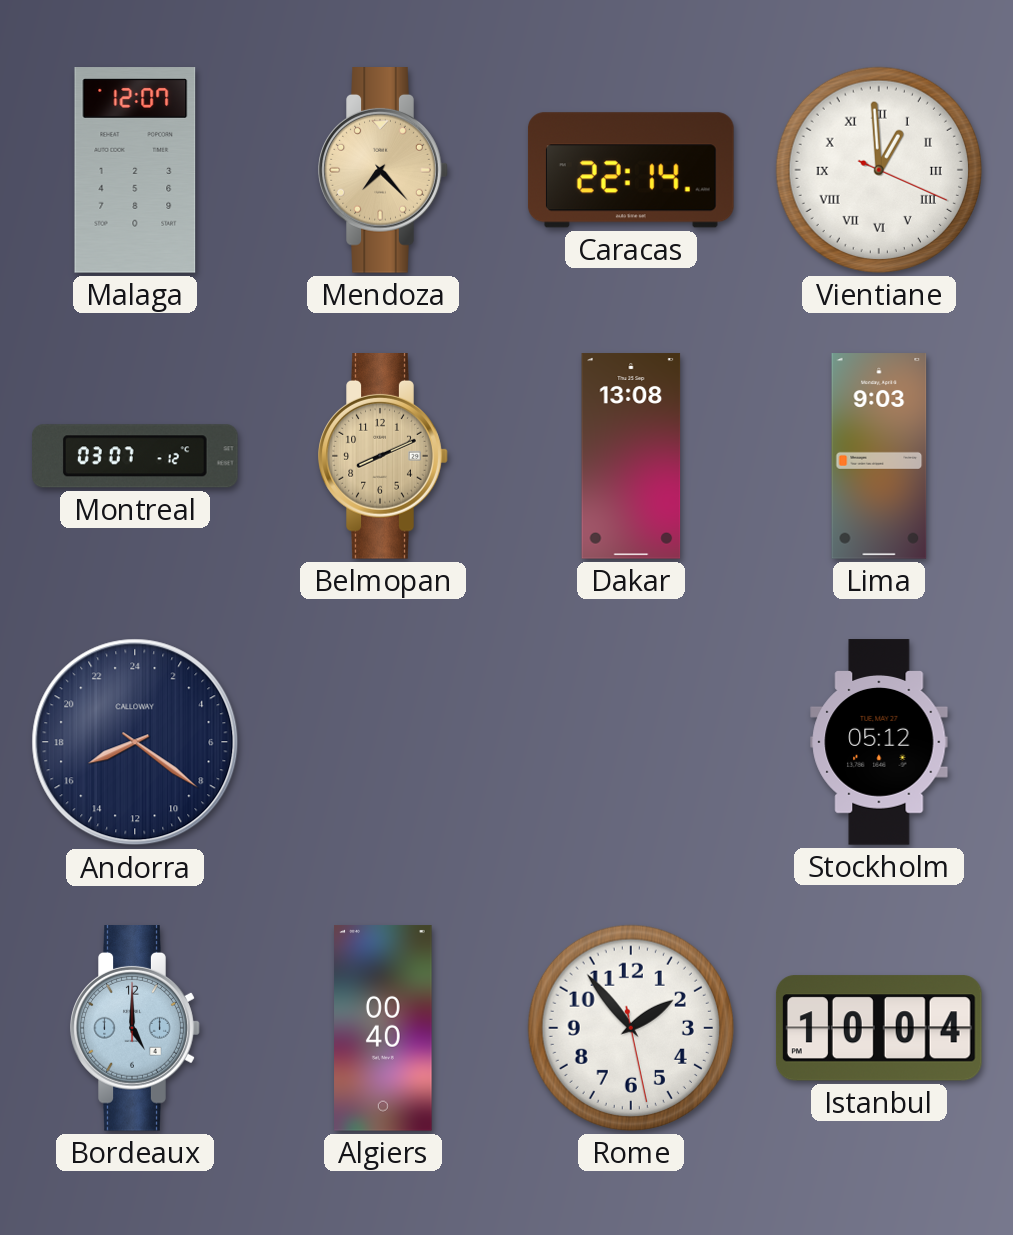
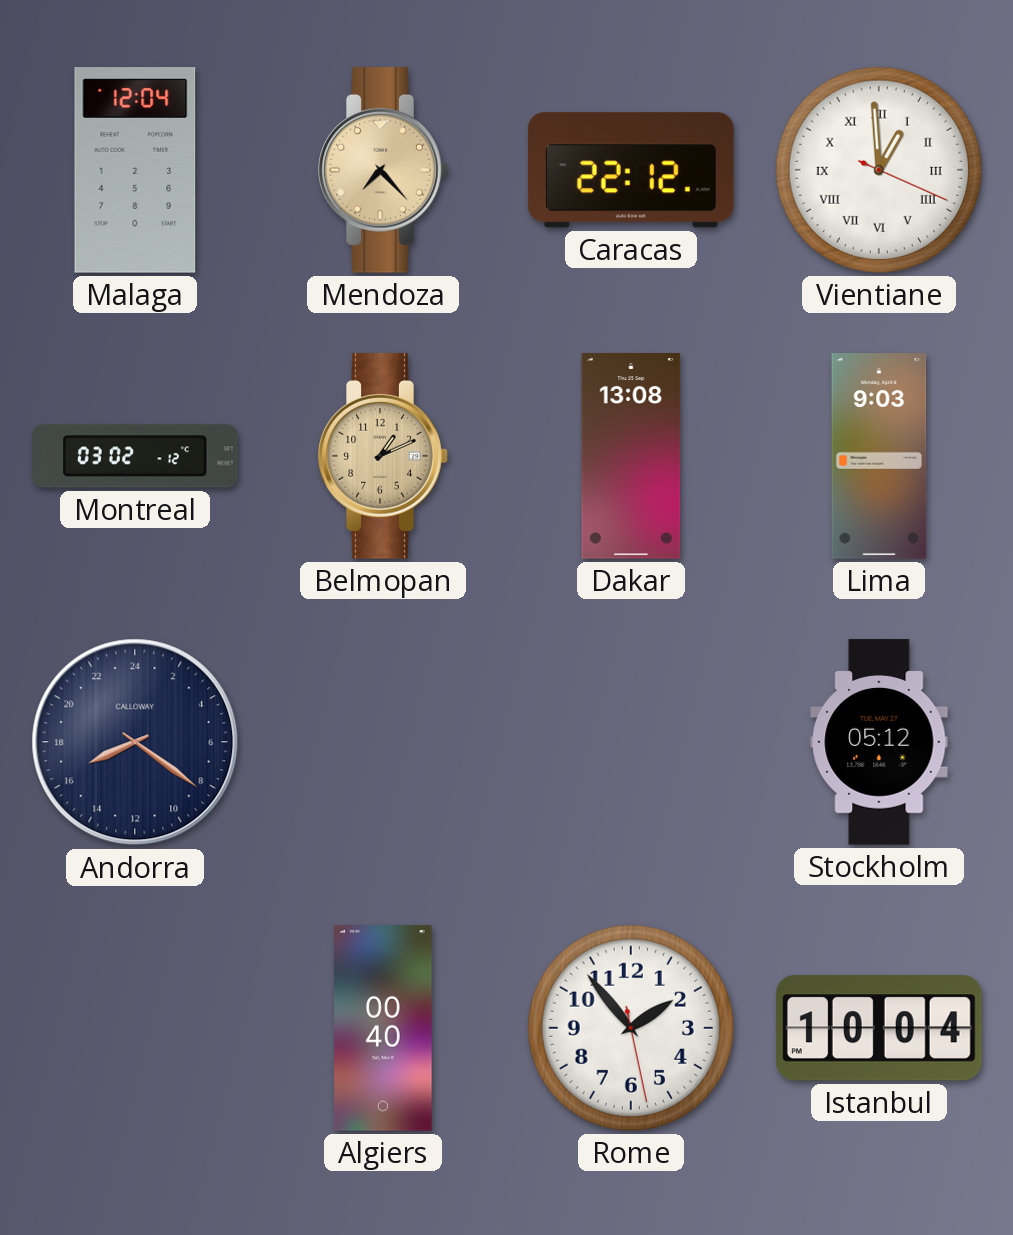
Malaga: 12:07 -> 12:04
Caracas: 22:14 -> 22:12
Montreal: 03:07 -> 03:02
Belmopan: 8:11 -> 1:11
Bordeaux: 5:00 -> none
